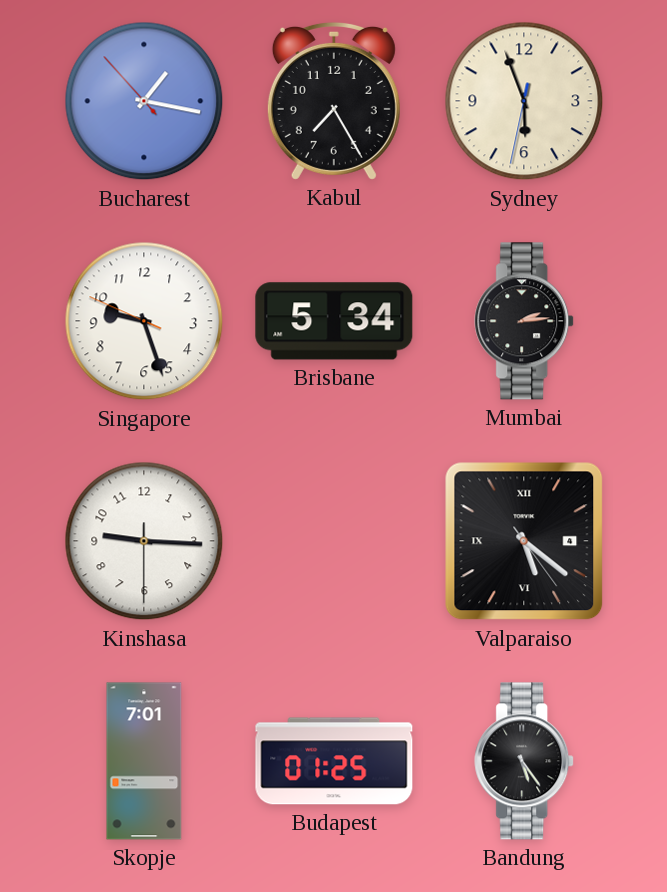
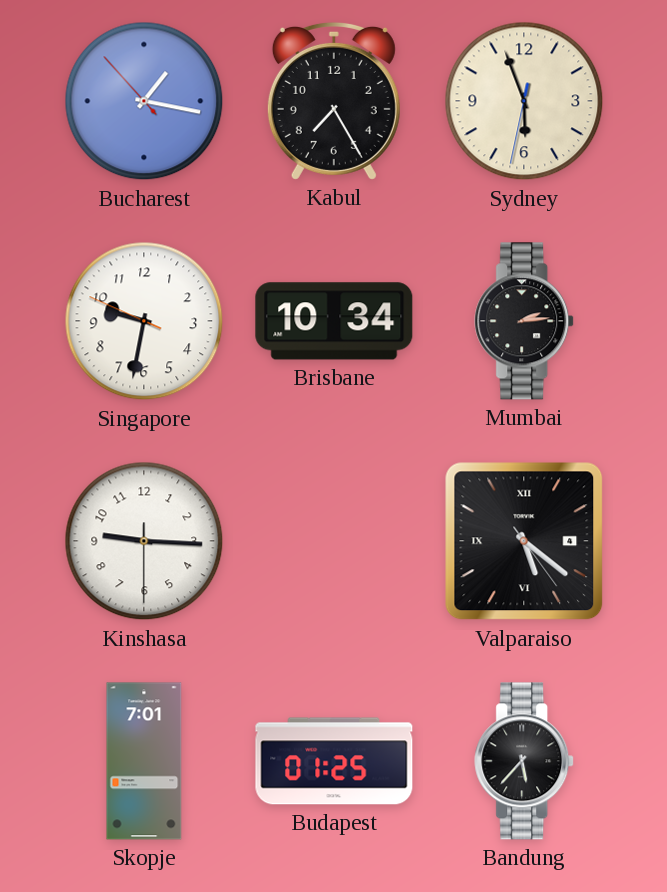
Singapore: 9:26 -> 9:31
Brisbane: 5:34 -> 10:34
Bandung: 5:24 -> 5:37
